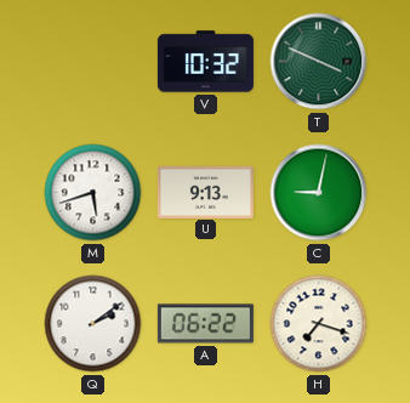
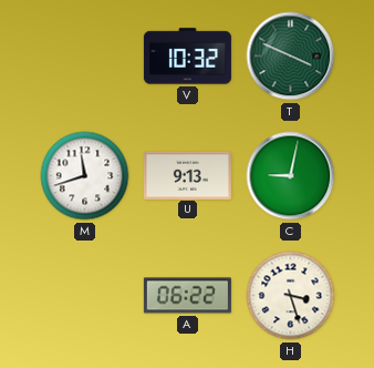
M: 5:42 -> 11:42
Q: 2:09 -> none
H: 7:18 -> 3:27
